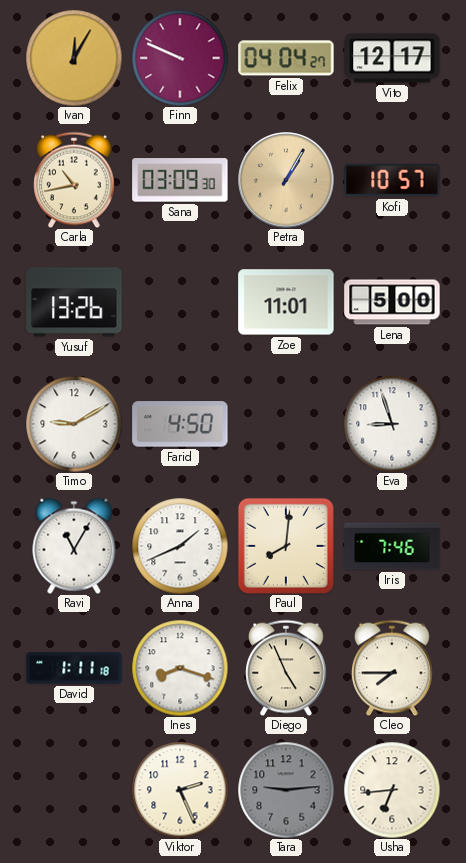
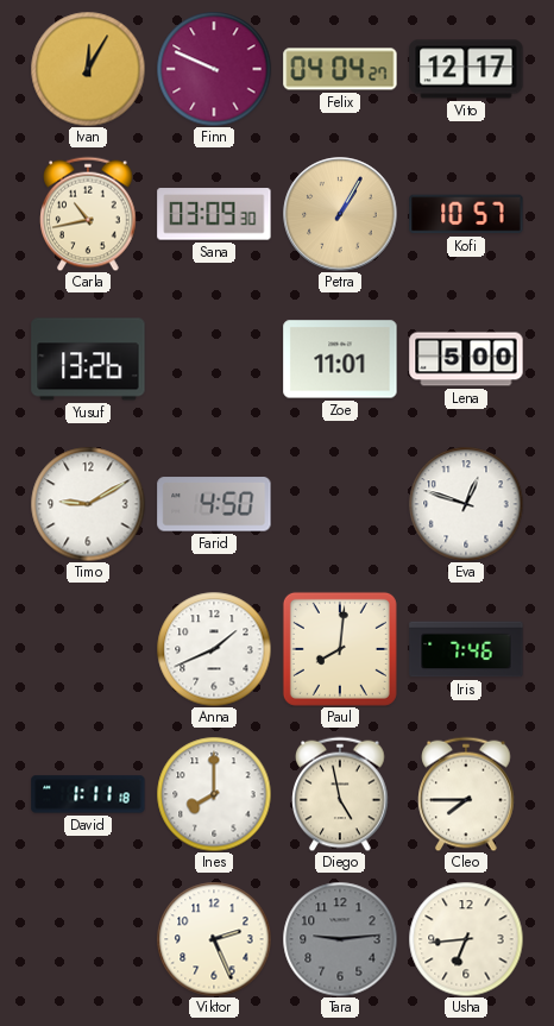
Eva: 8:57 -> 12:48
Ravi: 11:05 -> none
Ines: 8:18 -> 8:00
Diego: 4:56 -> 4:58
